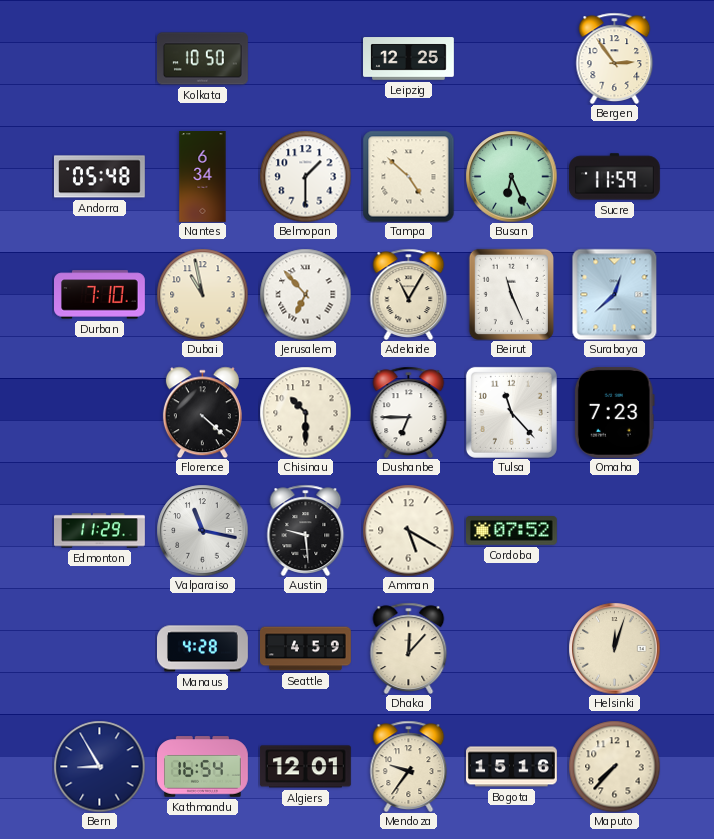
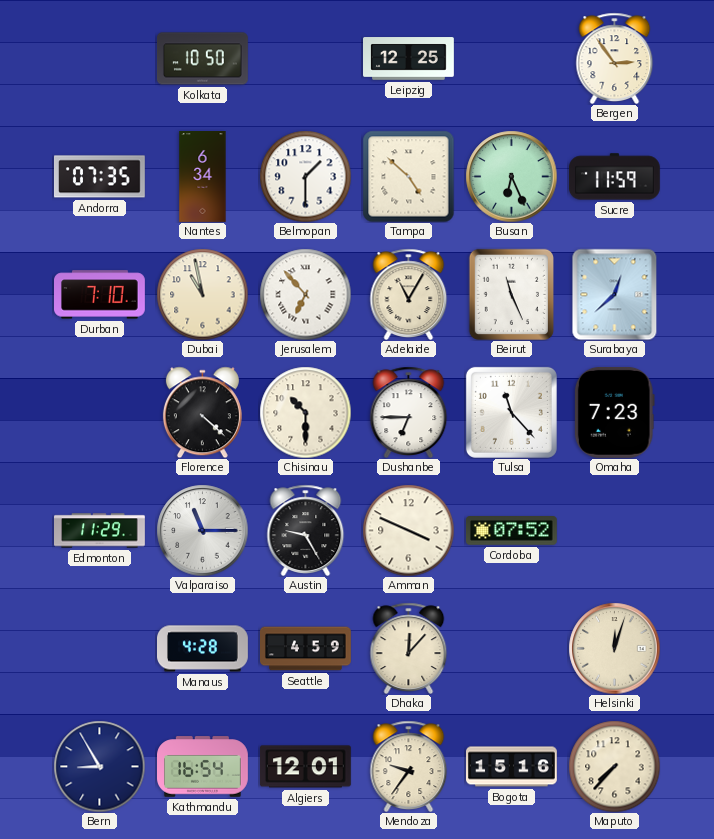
Andorra: 05:48 -> 07:35
Valparaiso: 11:17 -> 11:15
Austin: 9:29 -> 9:25
Amman: 5:20 -> 3:49
